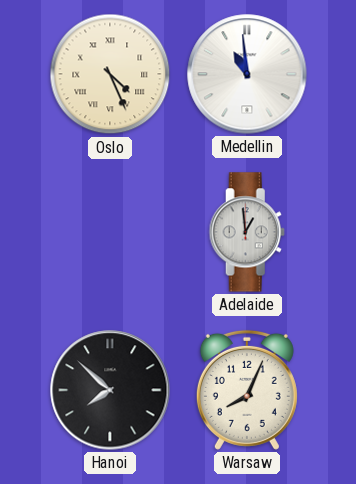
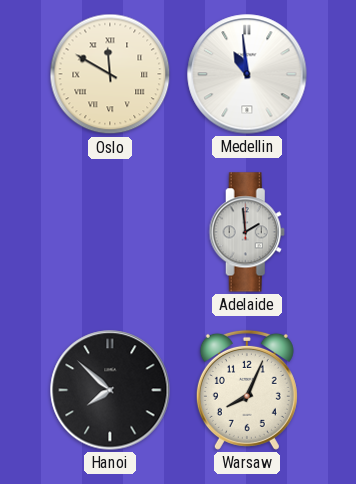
Oslo: 4:26 -> 11:50
Adelaide: 12:59 -> 1:59
